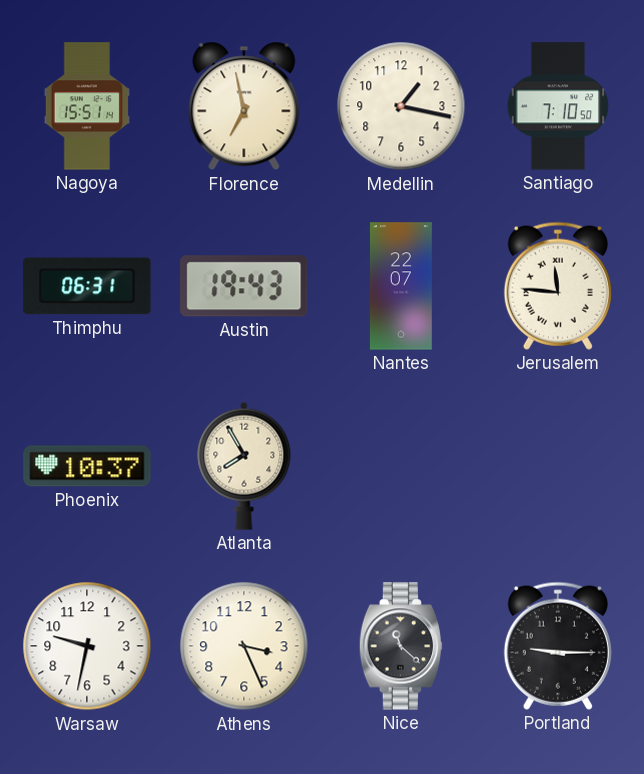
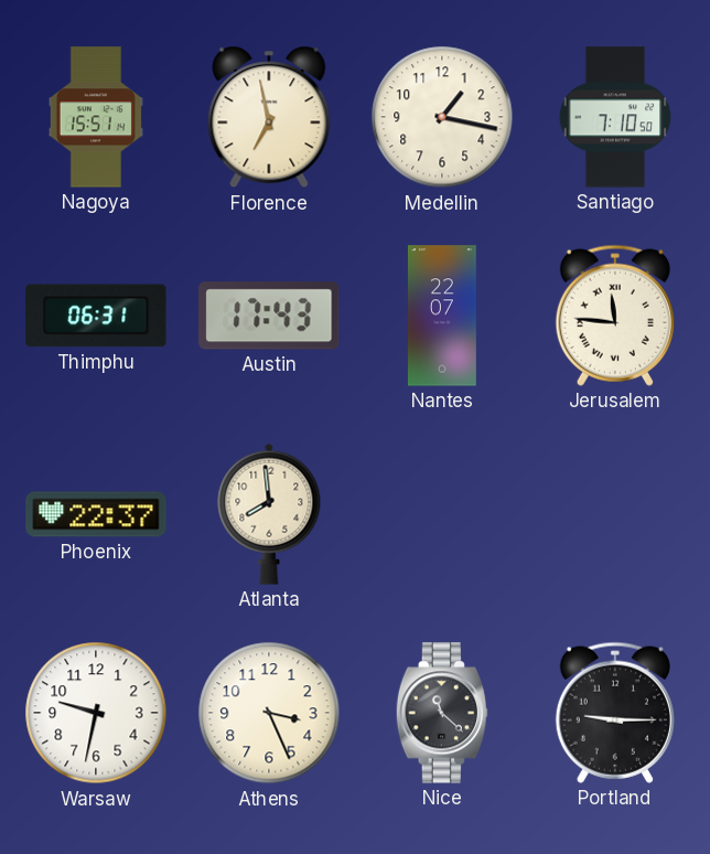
Austin: 19:43 -> 17:43
Phoenix: 10:37 -> 22:37
Atlanta: 7:55 -> 7:59
